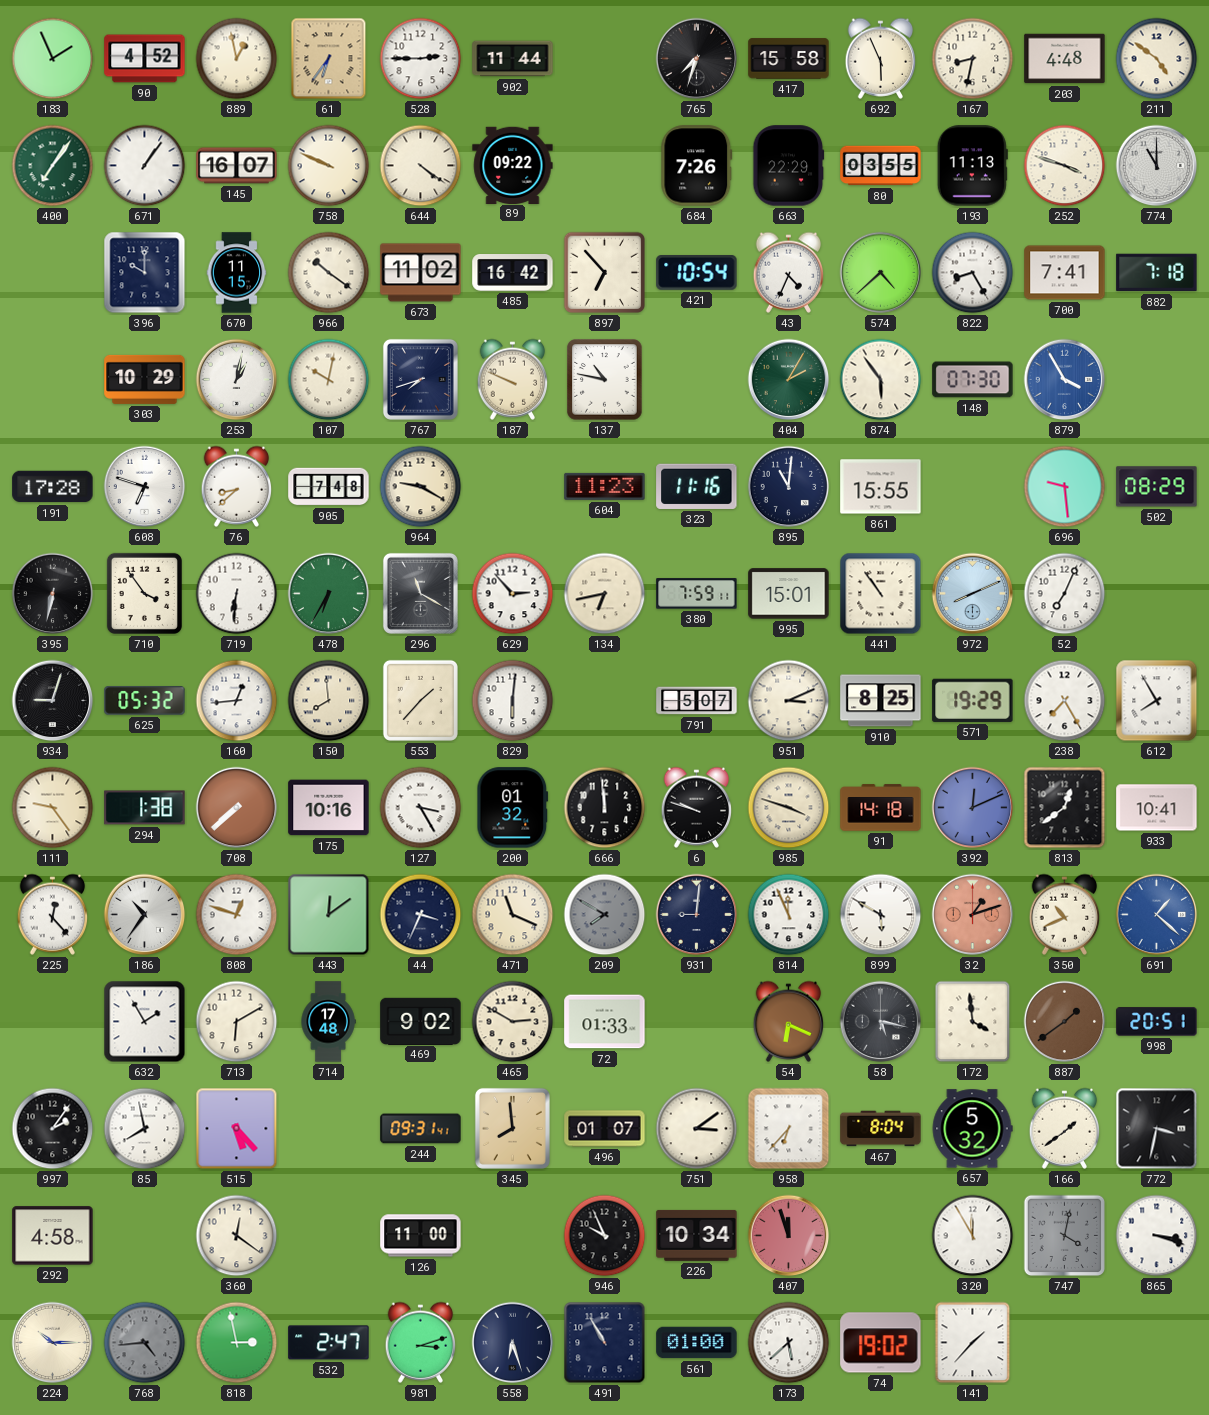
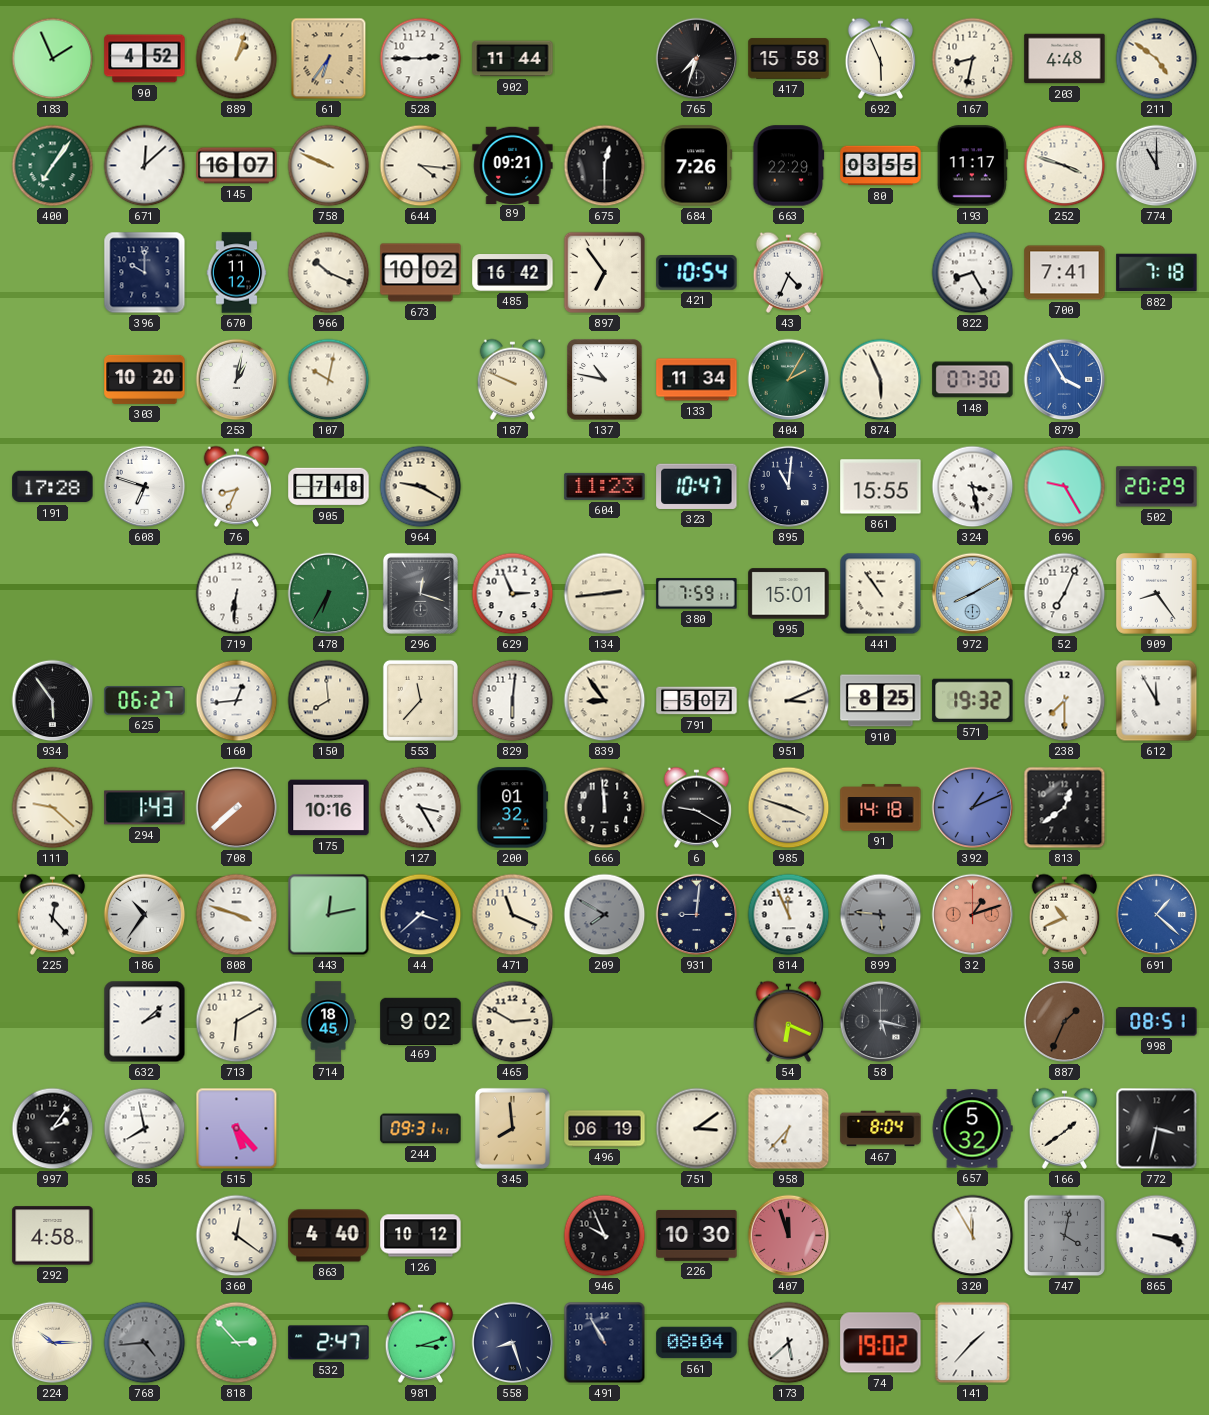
889: 12:58 -> 1:03
671: 1:06 -> 12:08
644: 4:21 -> 4:16
89: 09:22 -> 09:21
675: none -> 12:30
193: 11:13 -> 11:17
670: 11:15 -> 11:12
966: 10:21 -> 10:19
673: 11:02 -> 10:02
897: 6:53 -> 6:54
574: 4:38 -> none
303: 10:29 -> 10:20
767: 7:42 -> none
133: none -> 11:34
874: 5:54 -> 5:56
76: 8:38 -> 8:34
323: 11:16 -> 10:47
324: none -> 3:28
696: 9:29 -> 9:25
502: 08:29 -> 20:29
395: 6:32 -> none
710: 3:54 -> none
296: 11:20 -> 12:18
629: 2:53 -> 2:56
134: 6:43 -> 2:44
972: 8:11 -> 8:10
909: none -> 8:24
934: 9:03 -> 5:54
625: 05:32 -> 06:27
553: 1:37 -> 11:37
839: none -> 8:54
571: 19:29 -> 19:32
238: 7:25 -> 7:30
612: 7:55 -> 11:55
111: 9:24 -> 9:22
294: 1:38 -> 1:43
6: 9:48 -> 9:20
392: 12:11 -> 1:11
933: 10:41 -> none
808: 12:48 -> 3:48
443: 12:09 -> 12:13
44: 3:34 -> 3:38
899: 5:50 -> 5:46
899 dial: white -> grey
632: 1:55 -> 2:08
714: 17:48 -> 18:45
72: 01:33 -> none
172: 3:59 -> none
887: 1:39 -> 1:34
998: 20:51 -> 08:51
496: 01:07 -> 06:19
863: none -> 4:40
126: 11:00 -> 10:12
226: 10:34 -> 10:30
818: 2:58 -> 2:53
558: 6:27 -> 8:27
561: 01:00 -> 08:04
